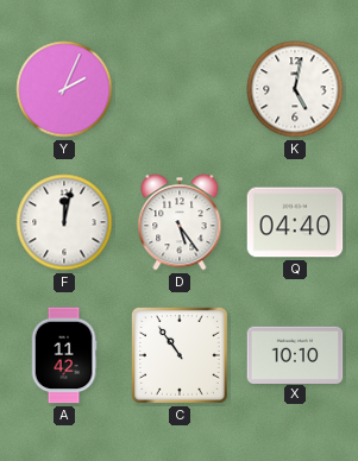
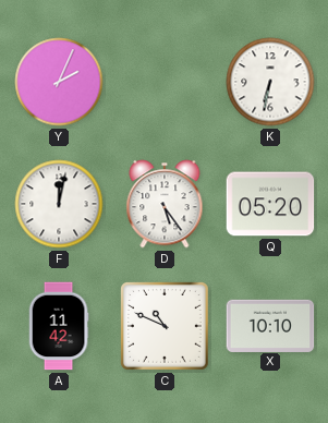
K: 5:02 -> 6:32
Q: 04:40 -> 05:20
C: 10:54 -> 10:49
